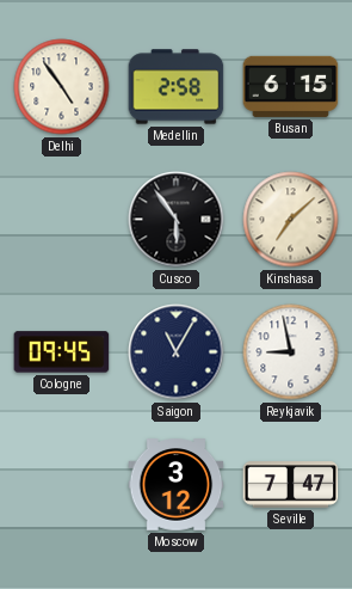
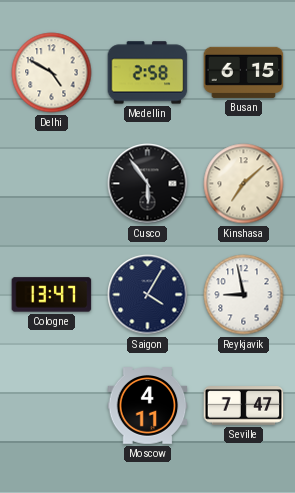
Delhi: 4:54 -> 4:50
Cologne: 09:45 -> 13:47
Saigon: 11:05 -> 4:05
Moscow: 3:12 -> 4:11
